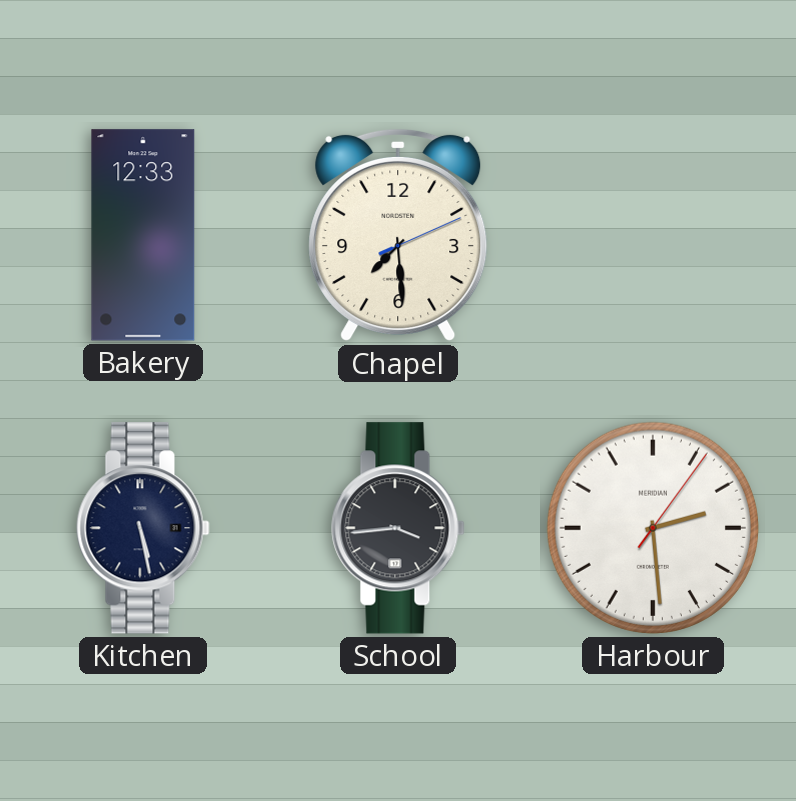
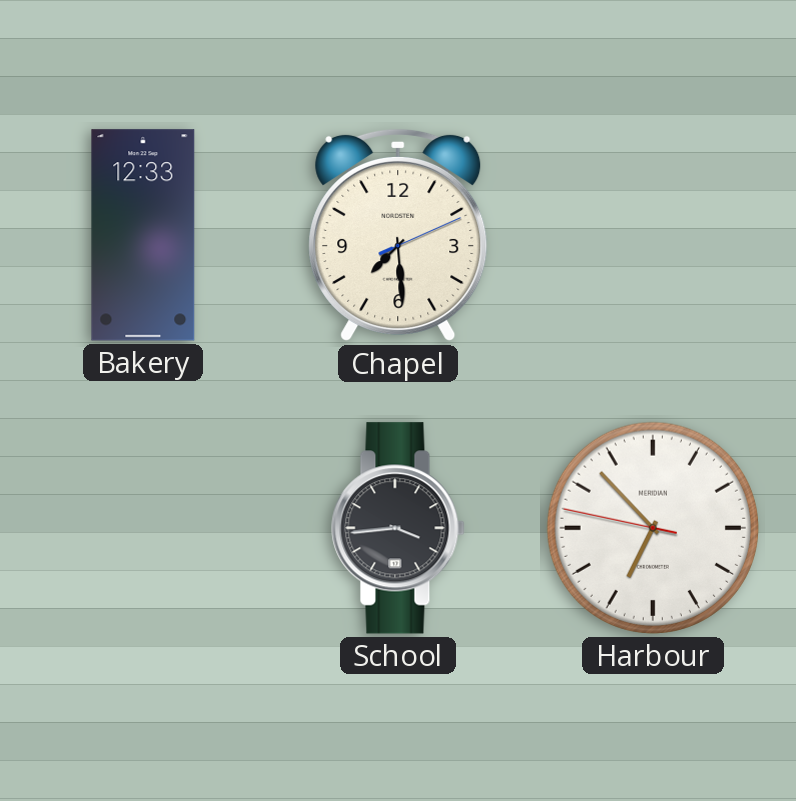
Kitchen: 5:28 -> none
Harbour: 2:29 -> 6:52
